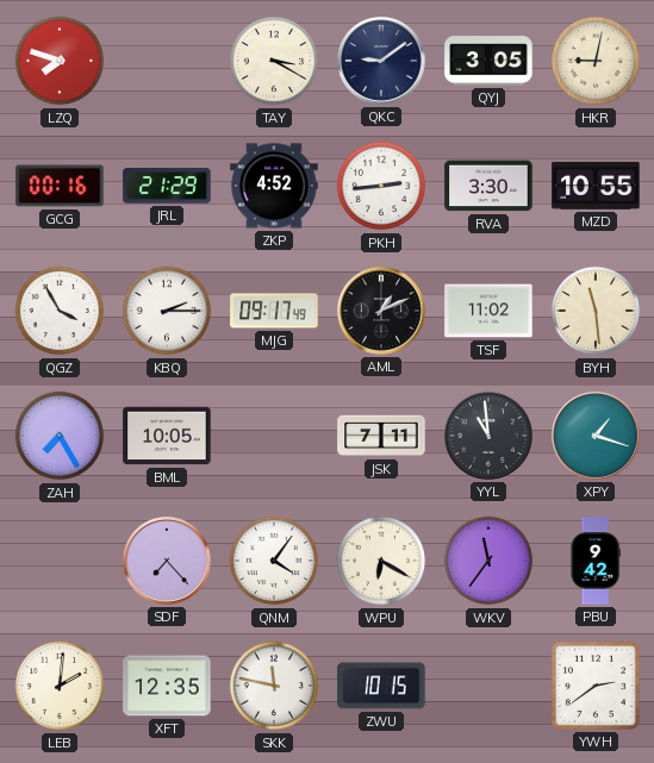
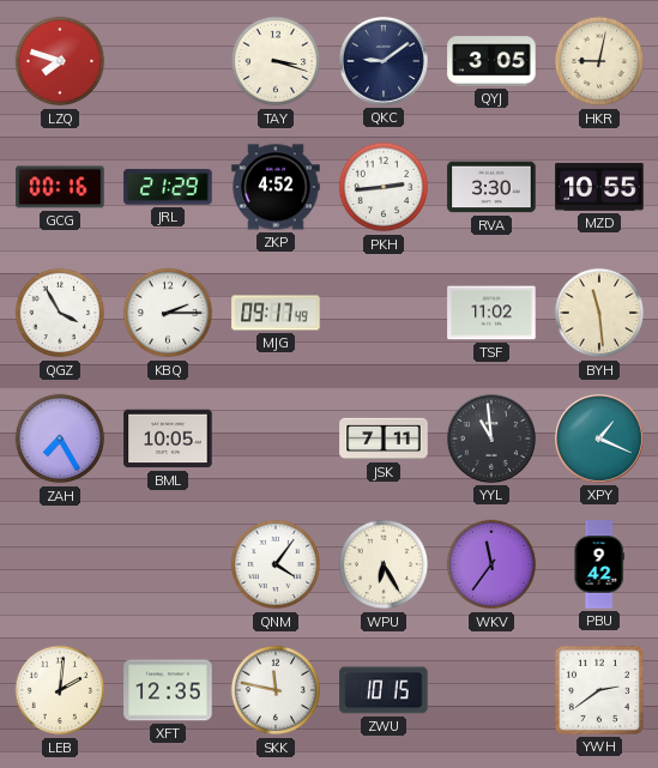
TAY: 3:20 -> 3:18
AML: 1:11 -> none
XPY: 1:18 -> 1:19
SDF: 7:23 -> none
WPU: 6:20 -> 6:25
